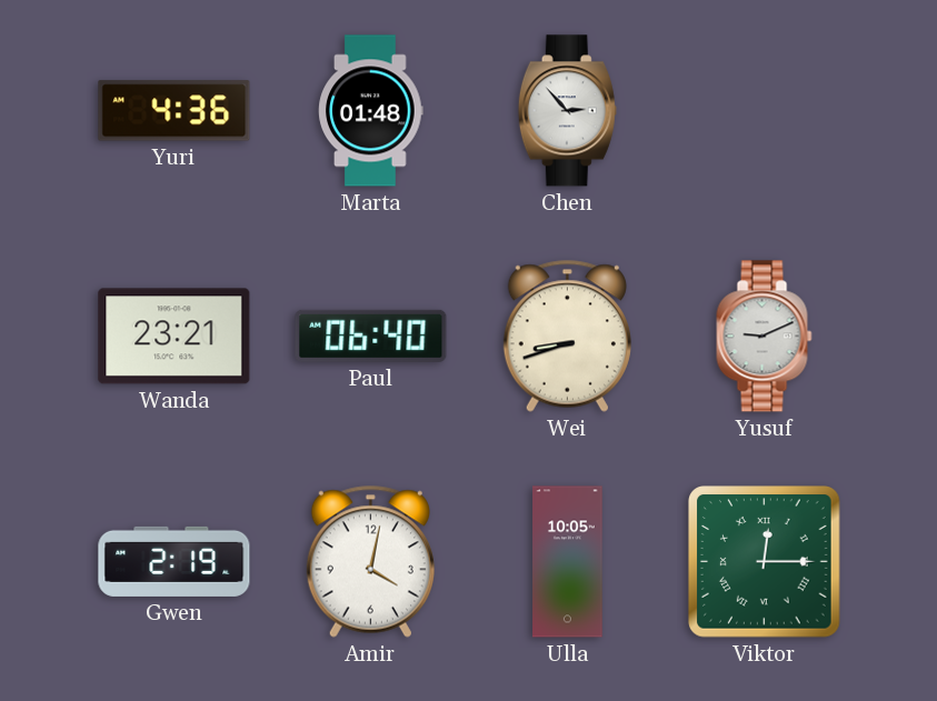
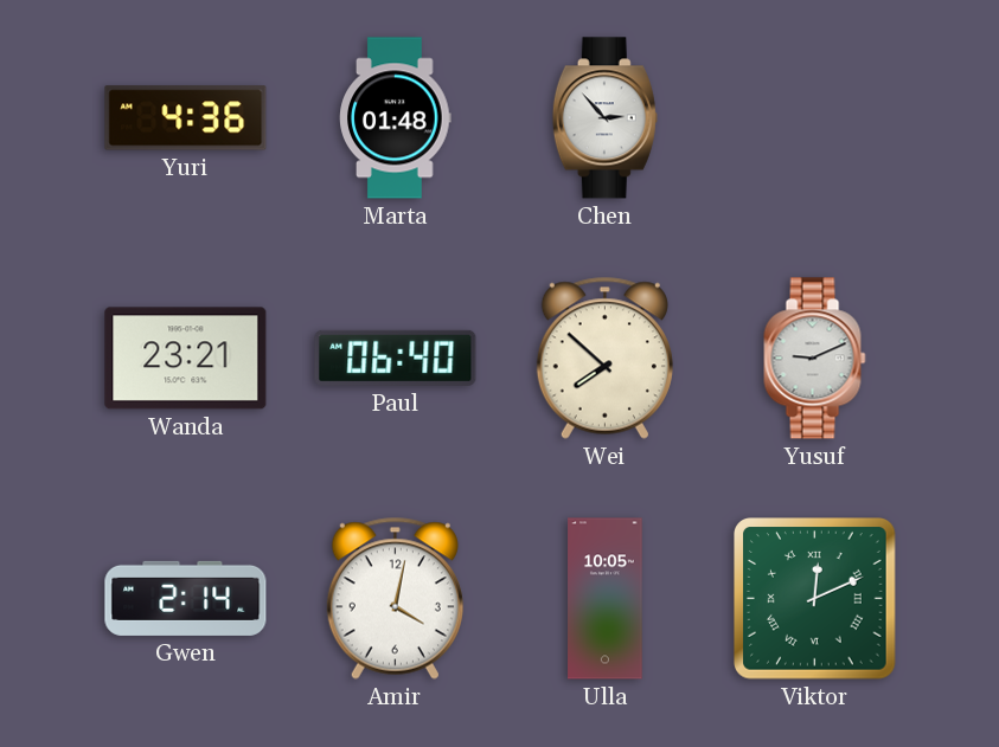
Wei: 8:42 -> 7:52
Gwen: 2:19 -> 2:14
Viktor: 12:15 -> 12:11
